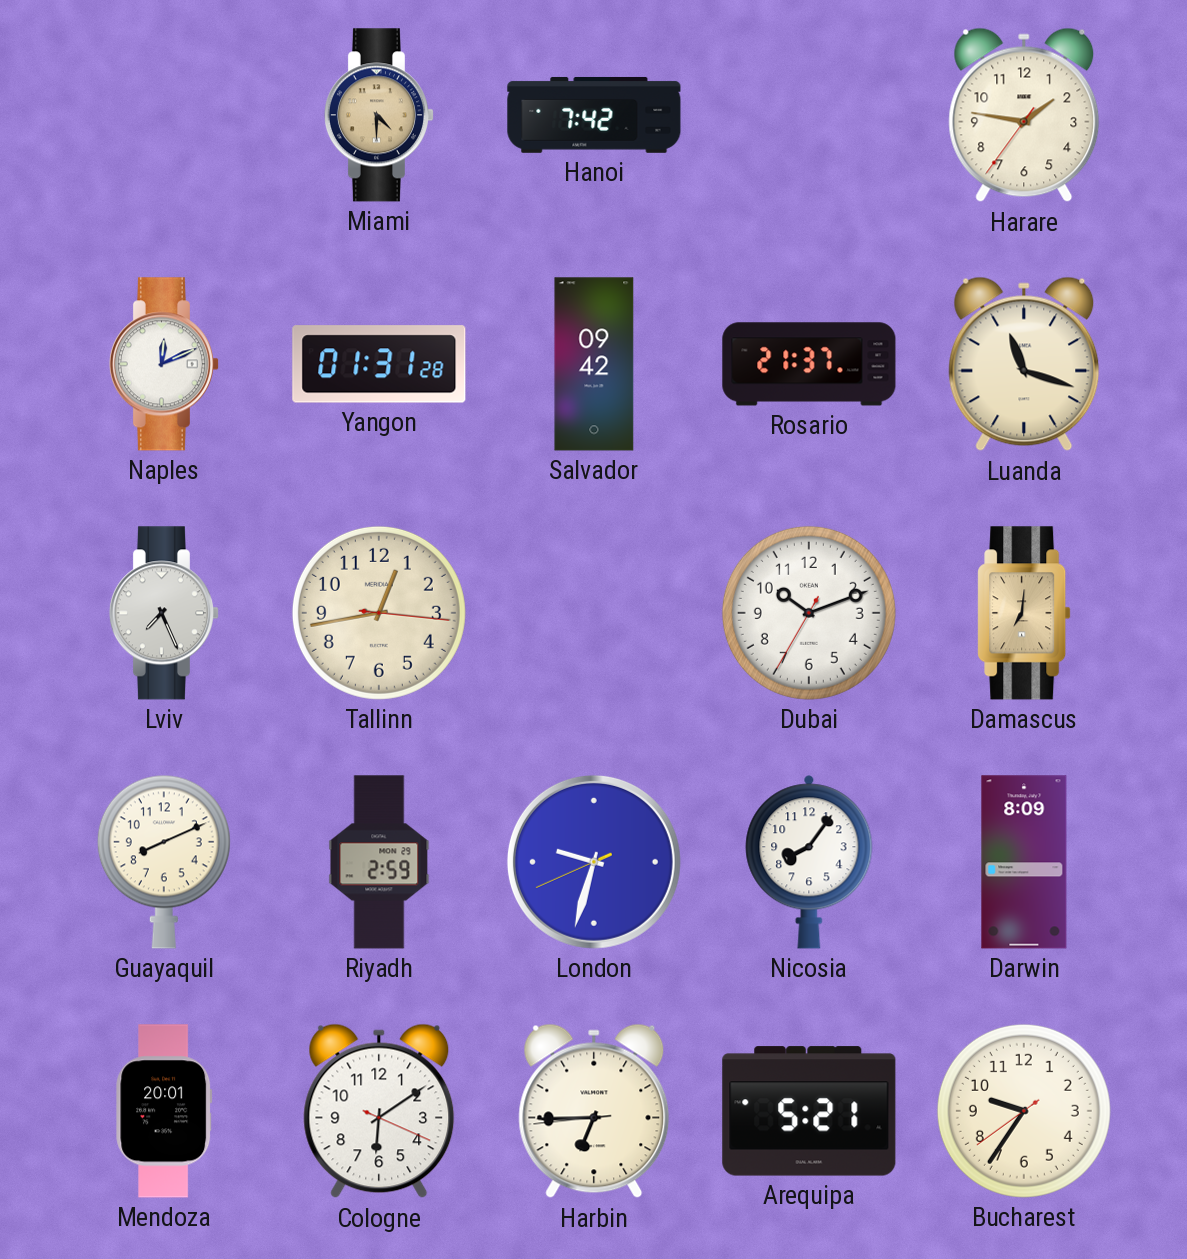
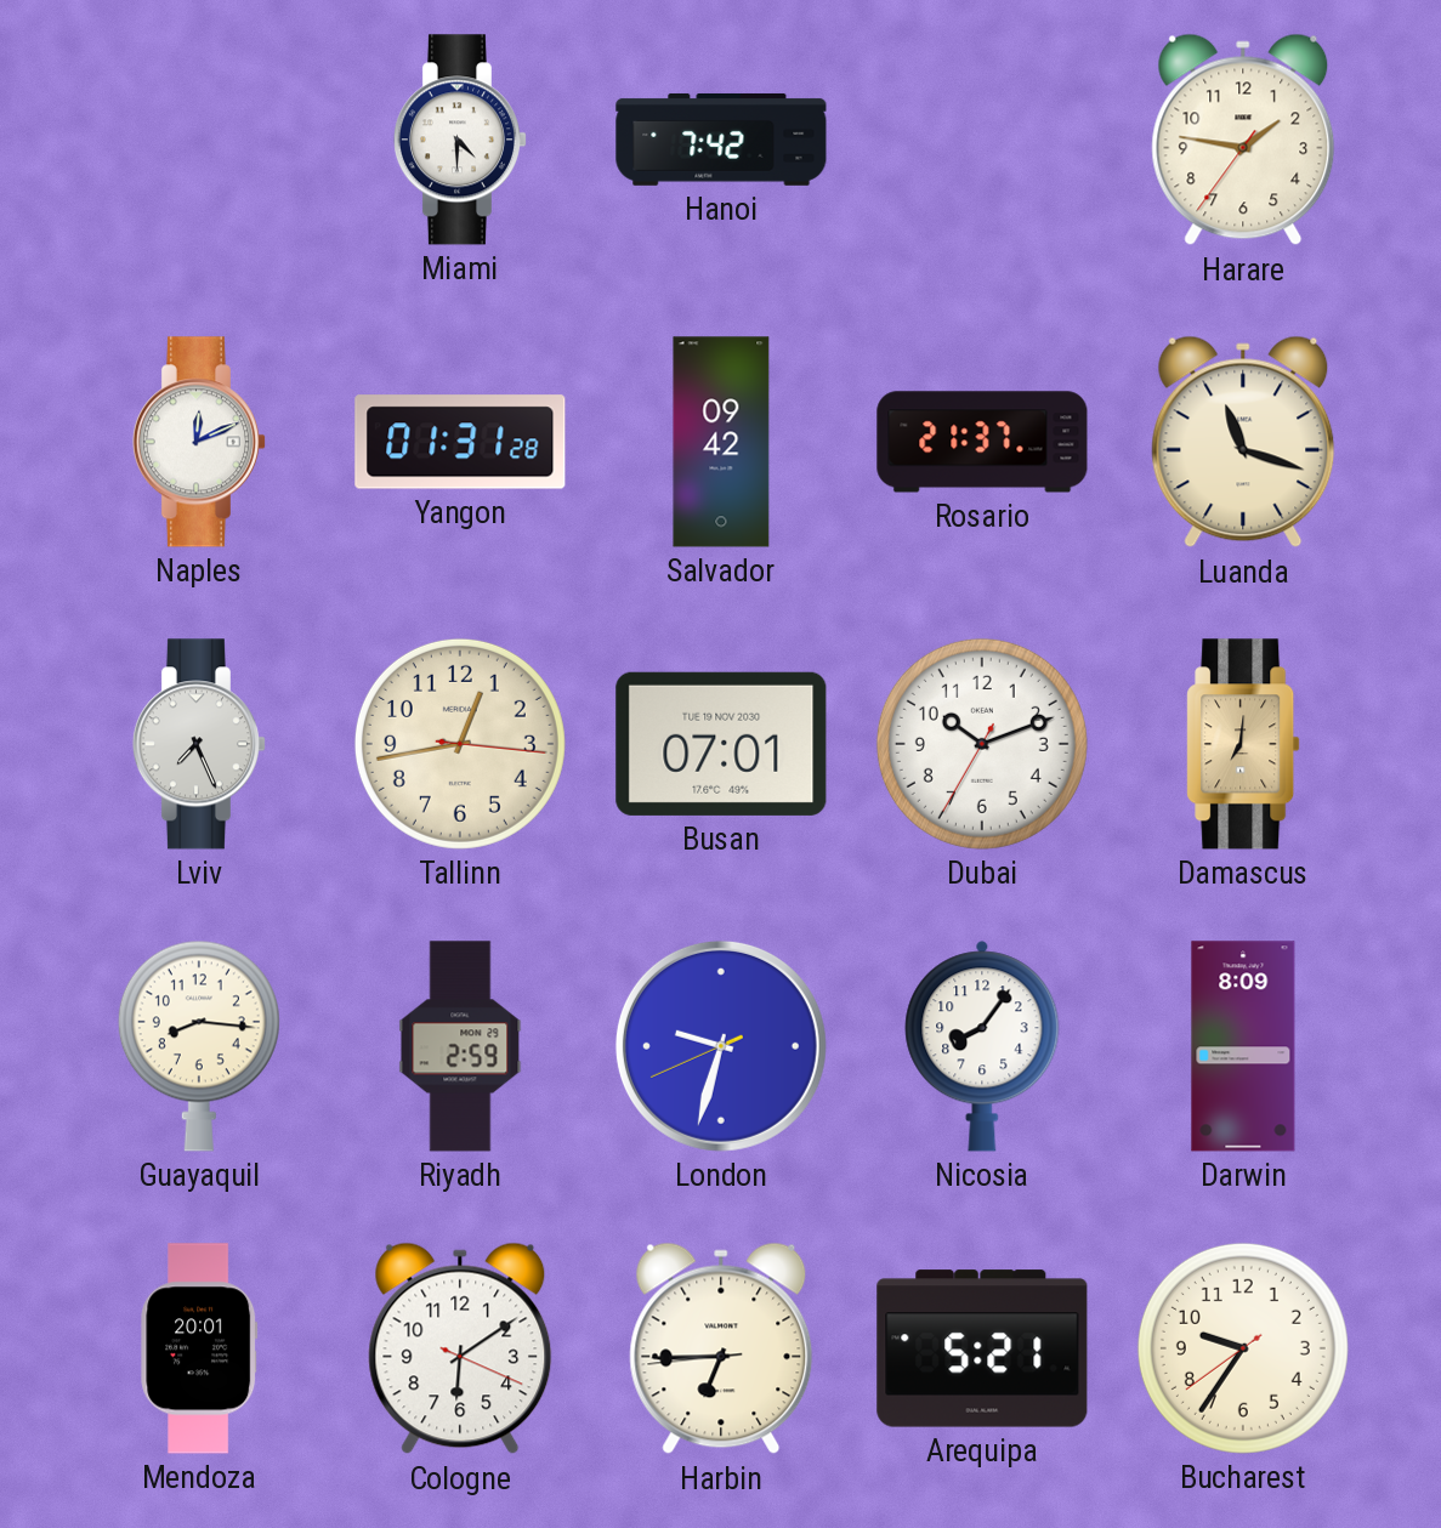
Miami dial: champagne -> white
Busan: none -> 07:01
Guayaquil: 8:11 -> 8:16
